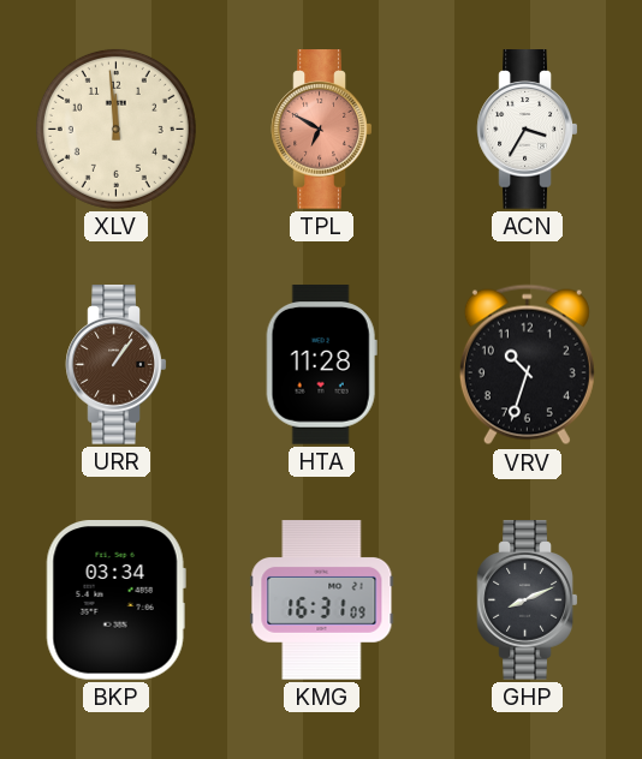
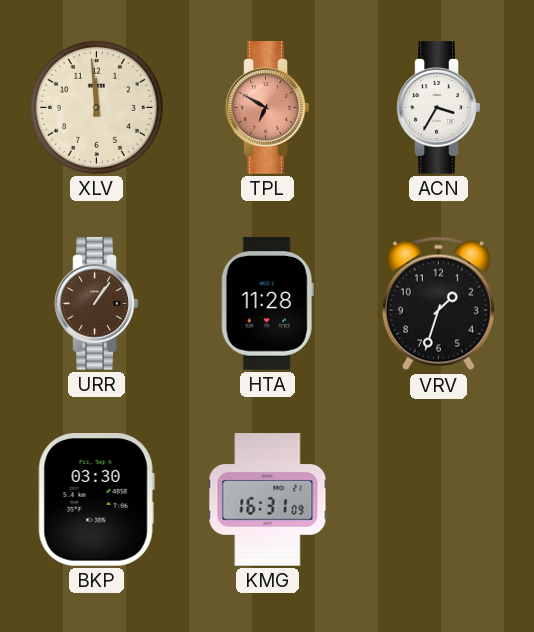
VRV: 10:33 -> 1:33
BKP: 03:34 -> 03:30
GHP: 8:11 -> none
